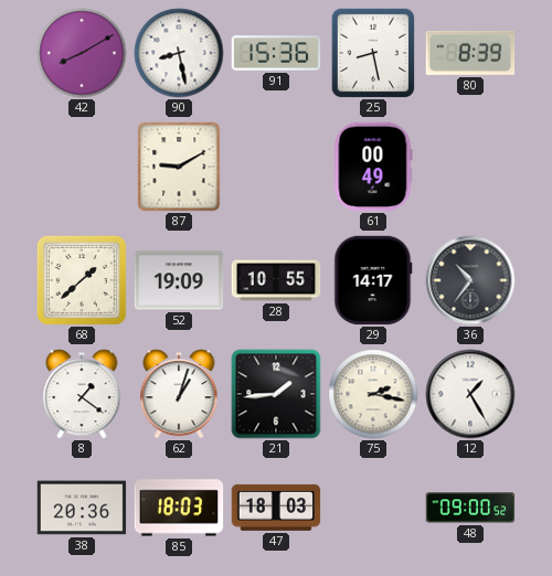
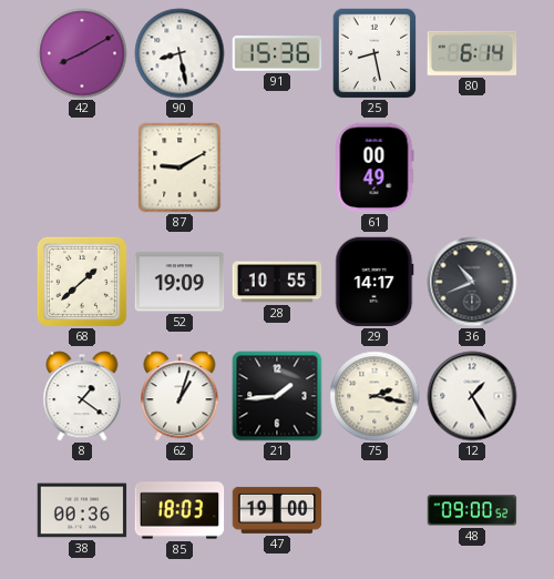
80: 8:39 -> 6:14
36: 10:36 -> 10:41
38: 20:36 -> 00:36
47: 18:03 -> 19:00
